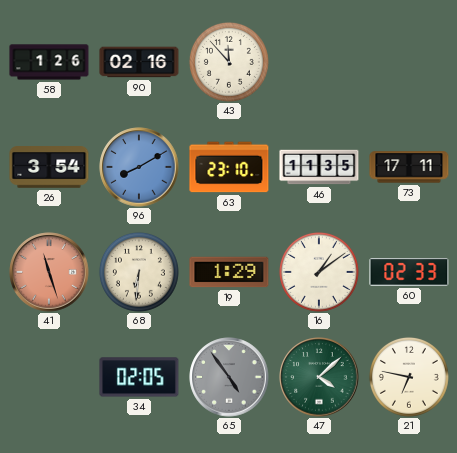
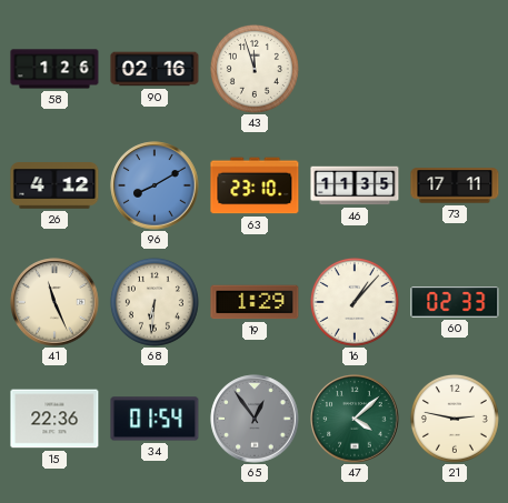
43: 11:53 -> 11:57
26: 3:54 -> 4:12
41: 11:27 -> 11:26
41 dial: salmon -> cream
16: 1:09 -> 1:07
15: none -> 22:36
34: 02:05 -> 01:54
65: 4:54 -> 12:54
21: 6:47 -> 2:47
